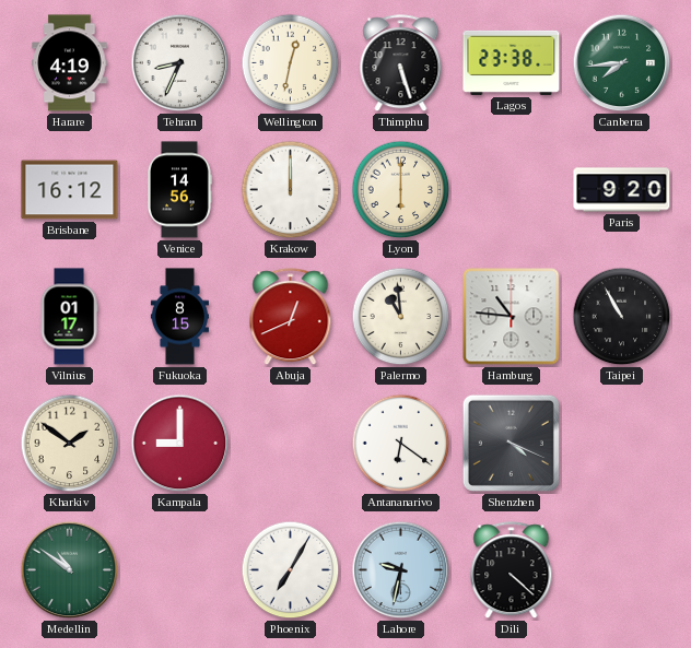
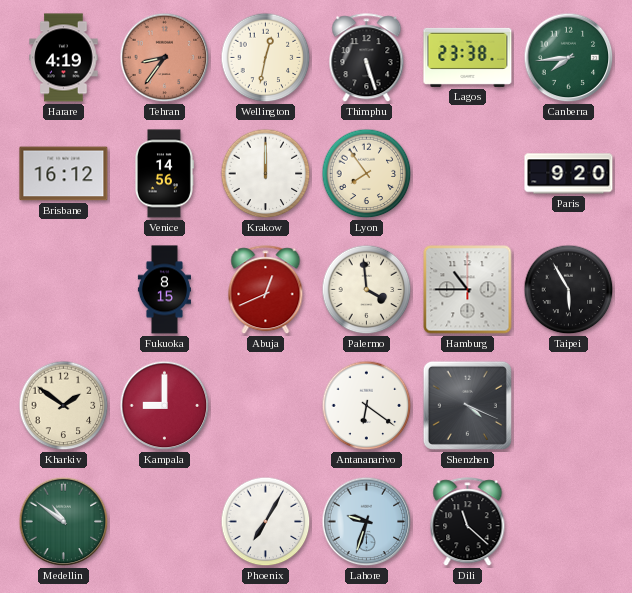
Tehran: 8:34 -> 8:36
Tehran dial: white -> salmon
Lyon: 6:00 -> 7:54
Vilnius: 01:17 -> none
Palermo: 10:59 -> 3:59
Hamburg: 10:46 -> 10:45
Taipei: 10:55 -> 5:55
Lahore: 9:32 -> 9:33
Dili: 4:22 -> 11:22
